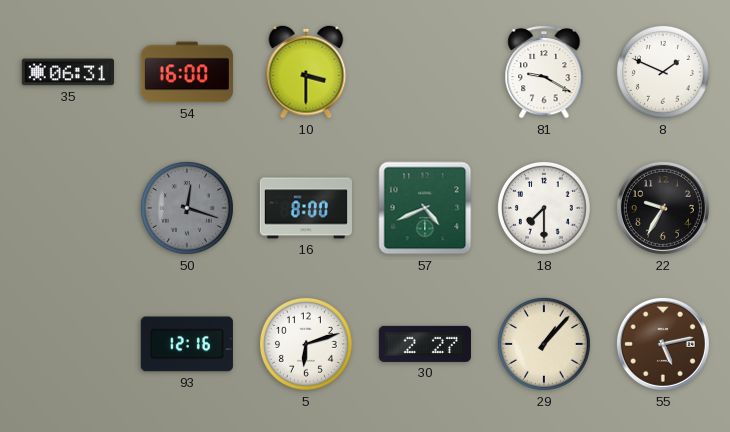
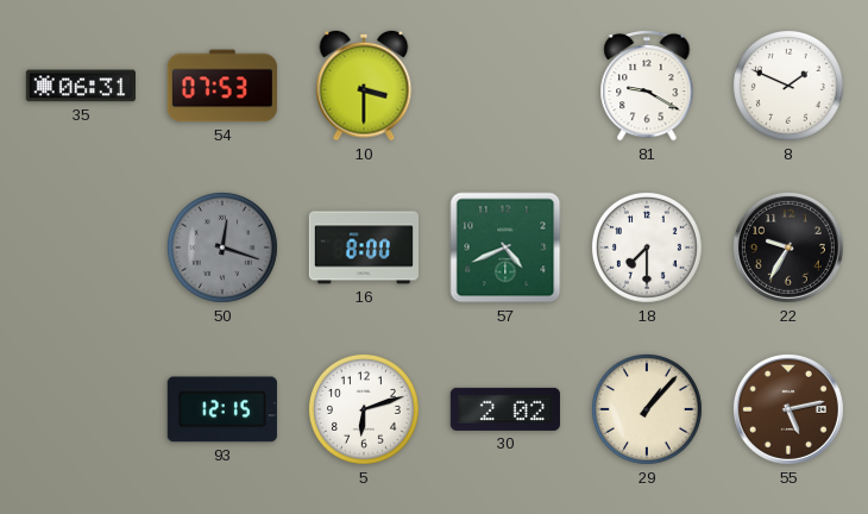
54: 16:00 -> 07:53
93: 12:16 -> 12:15
30: 2:27 -> 2:02
